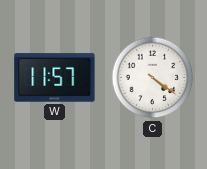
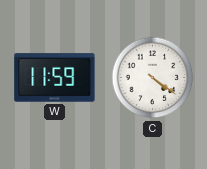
W: 11:57 -> 11:59
